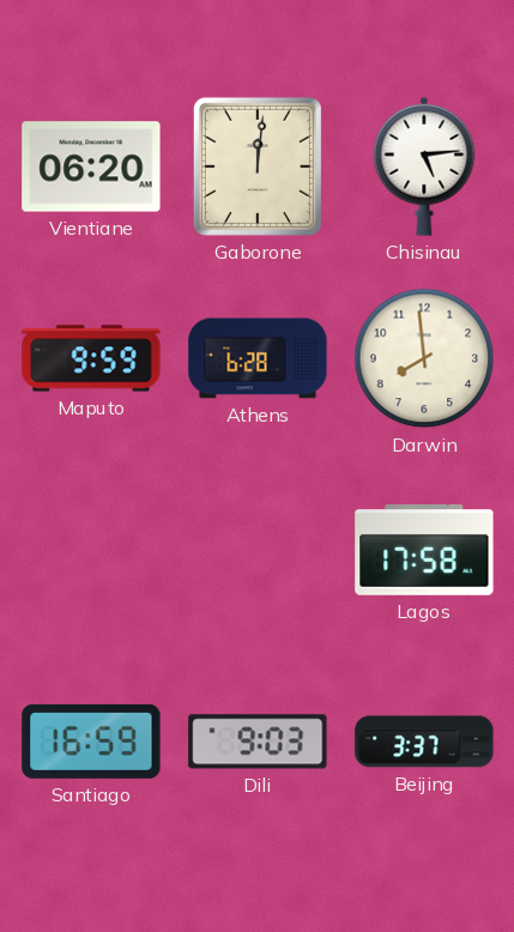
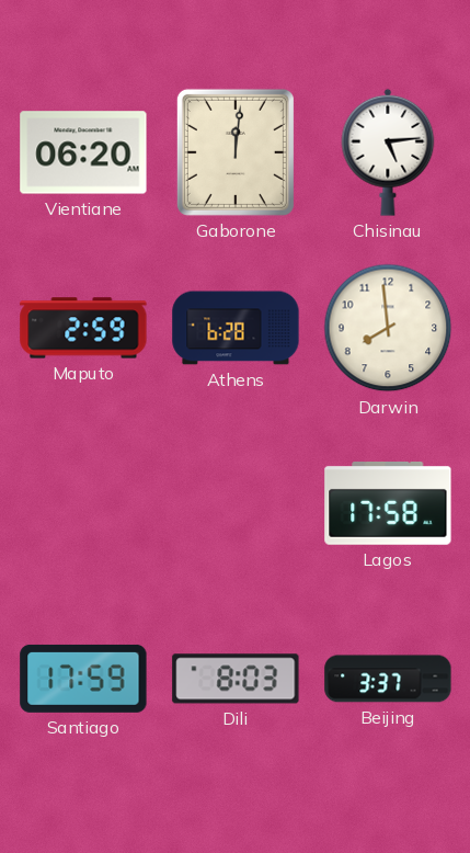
Maputo: 9:59 -> 2:59
Santiago: 16:59 -> 17:59
Dili: 9:03 -> 8:03
